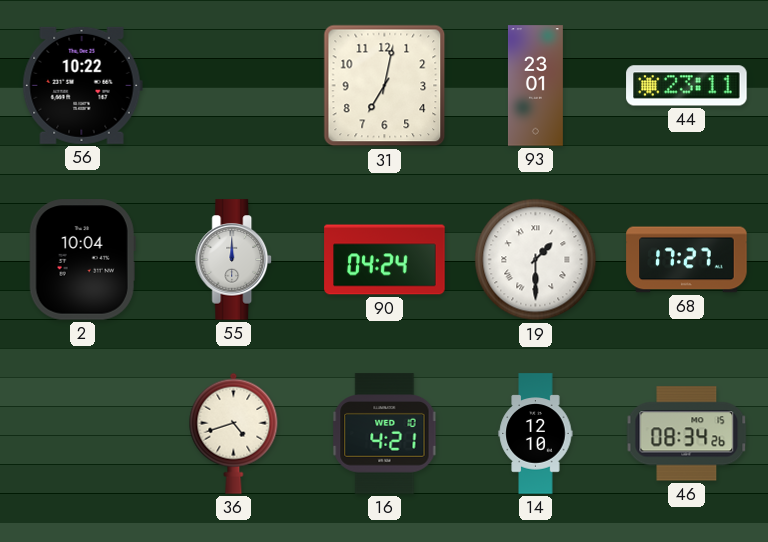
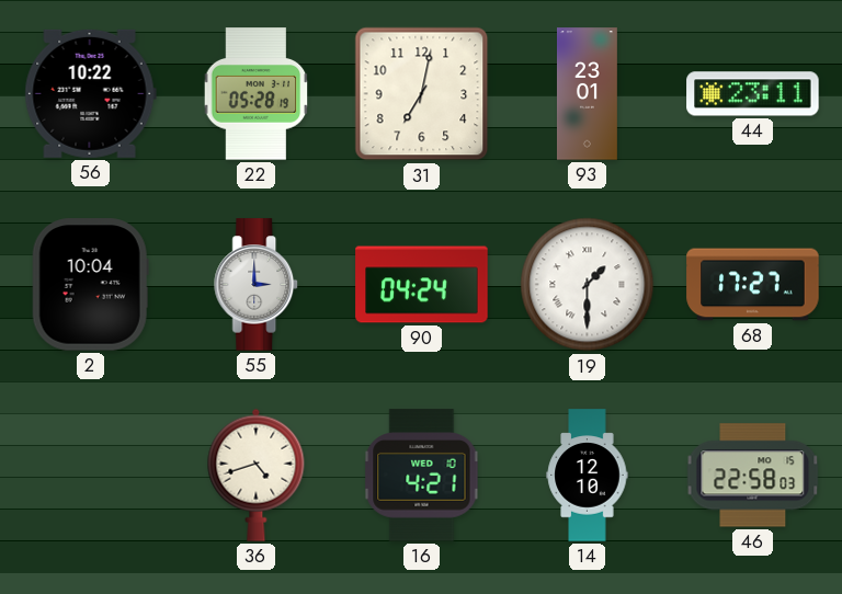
22: none -> 05:28
55: 12:00 -> 3:00
46: 08:34 -> 22:58
